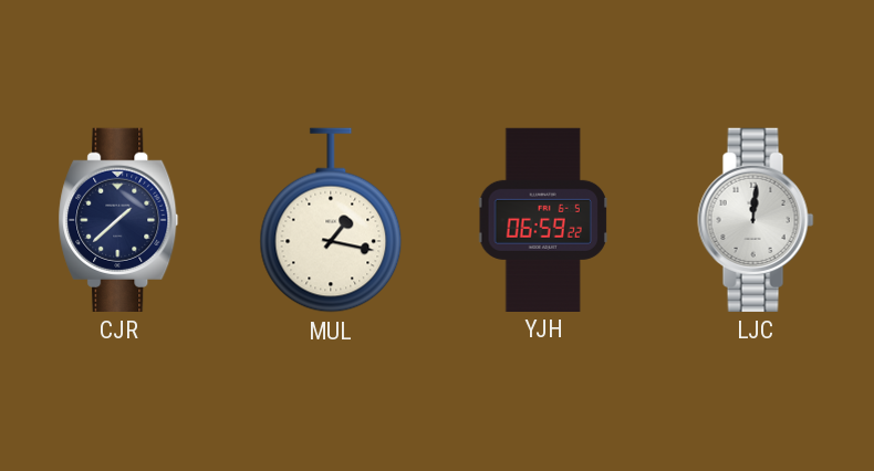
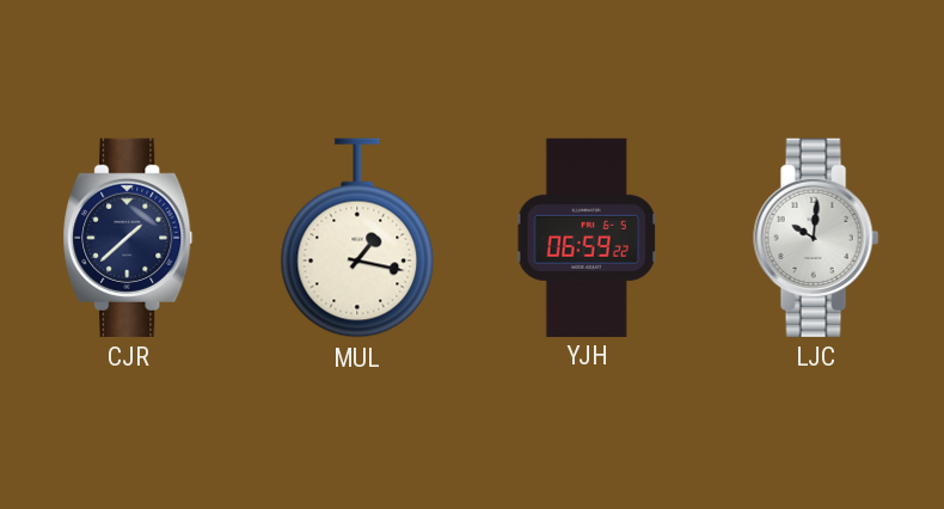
LJC: 12:01 -> 10:01
